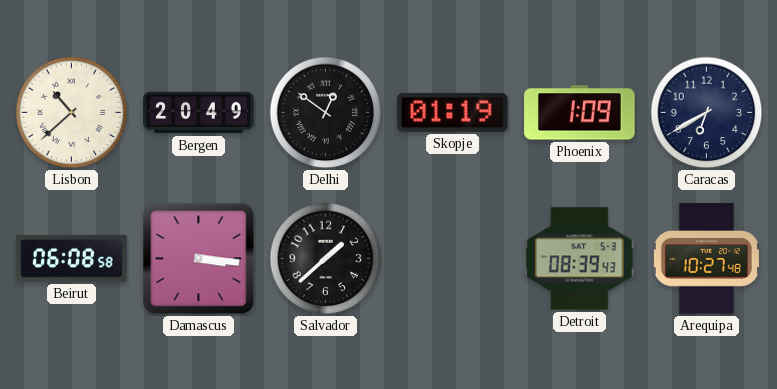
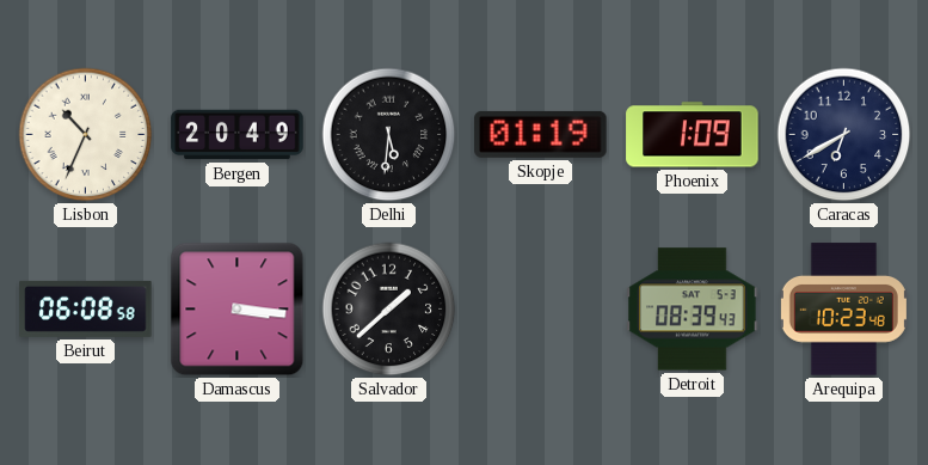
Lisbon: 10:38 -> 10:34
Delhi: 12:51 -> 5:31
Arequipa: 10:27 -> 10:23
